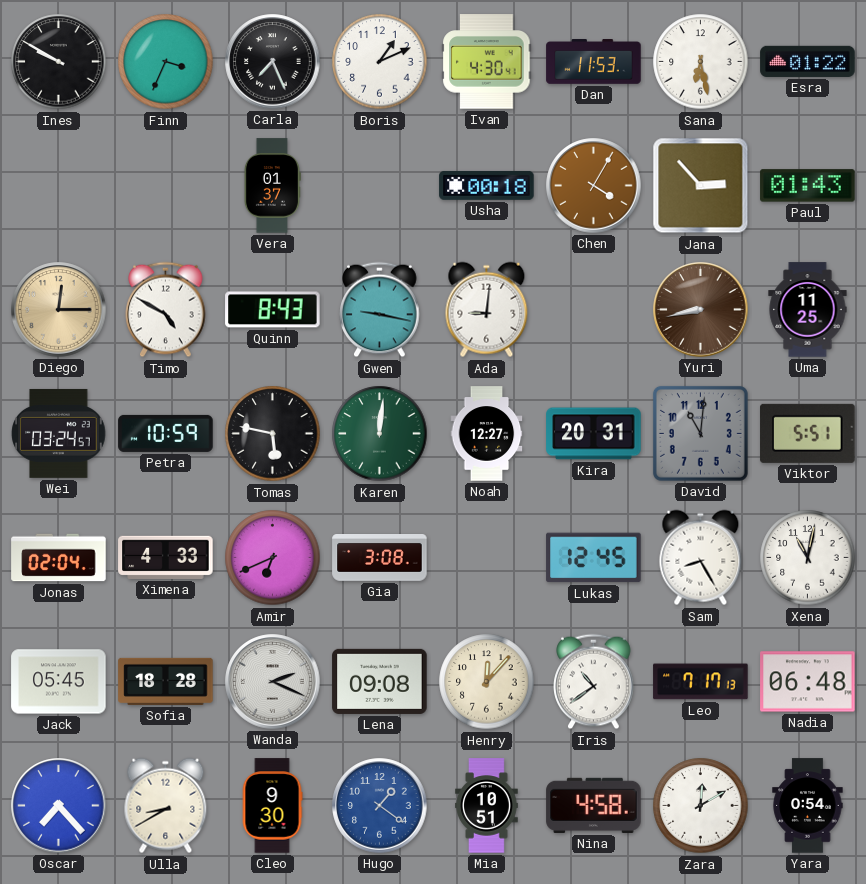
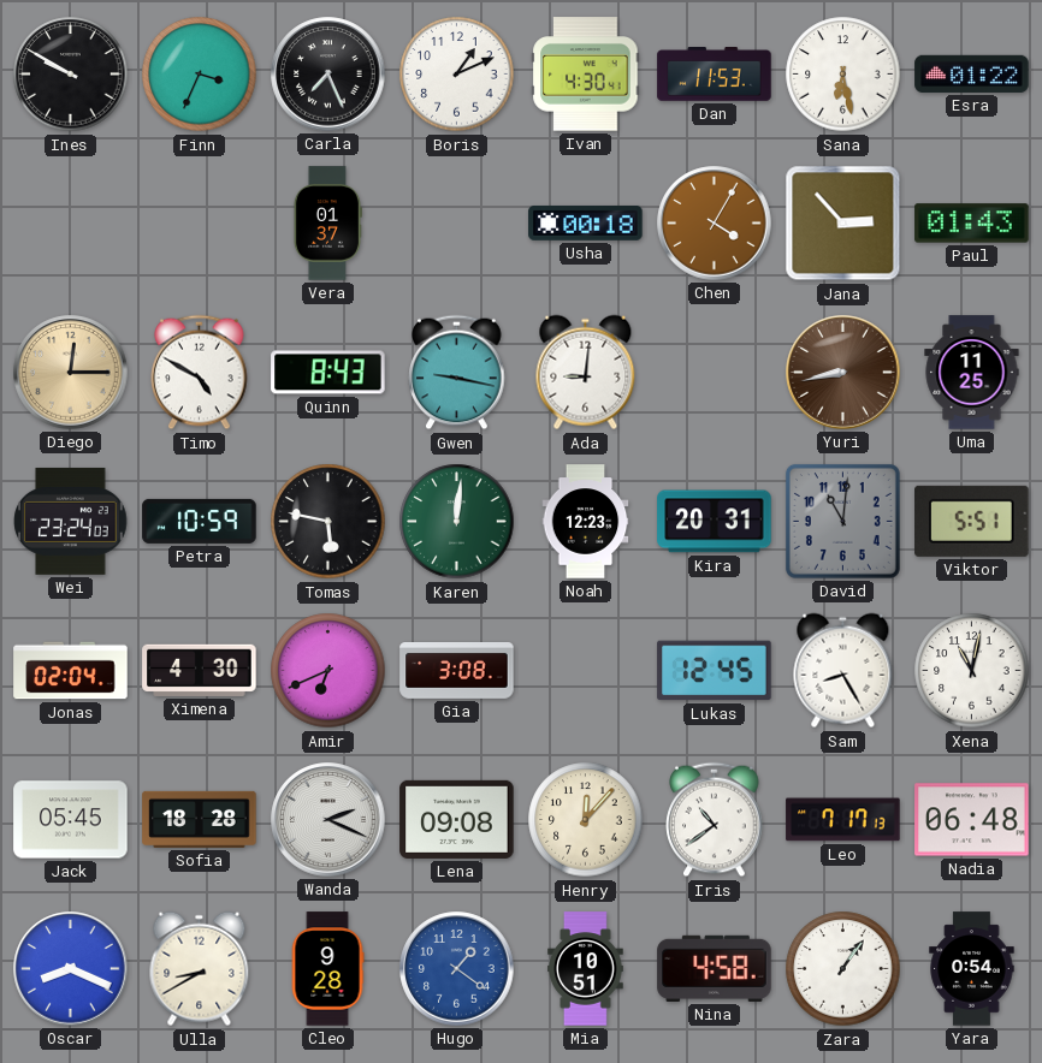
Wei: 03:24 -> 23:24
Noah: 12:27 -> 12:23
Ximena: 4:33 -> 4:30
Oscar: 7:23 -> 8:19
Cleo: 9:30 -> 9:28
Zara: 12:10 -> 1:06
